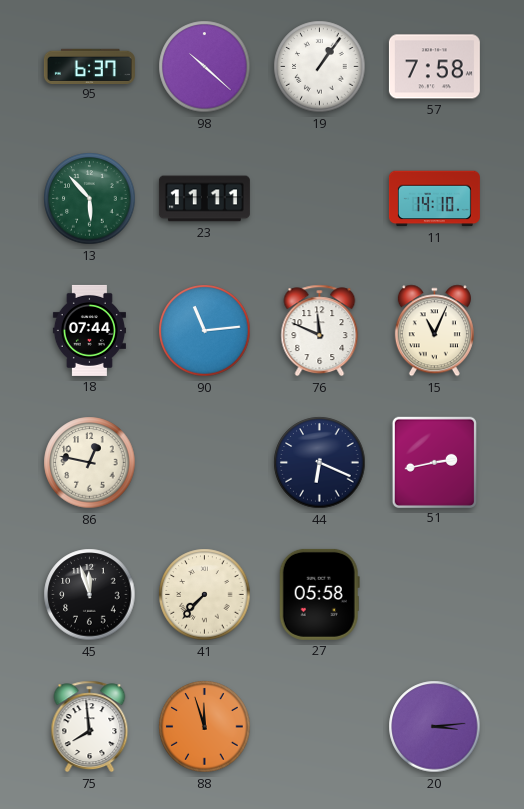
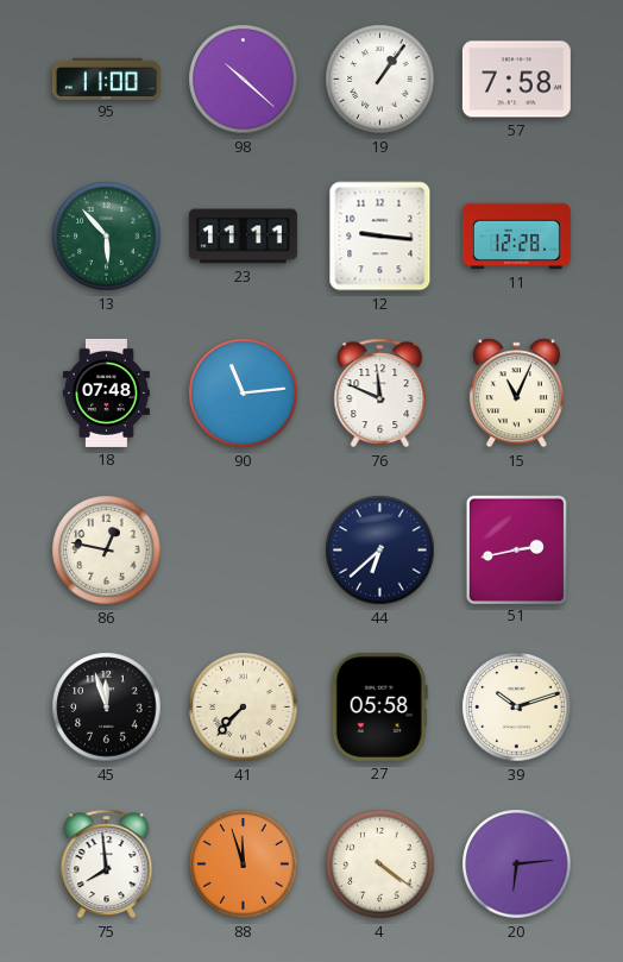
95: 6:37 -> 11:00
12: none -> 9:16
11: 14:10 -> 12:28
18: 07:44 -> 07:48
44: 6:19 -> 6:38
39: none -> 10:12
4: none -> 4:21
20: 3:14 -> 6:14
